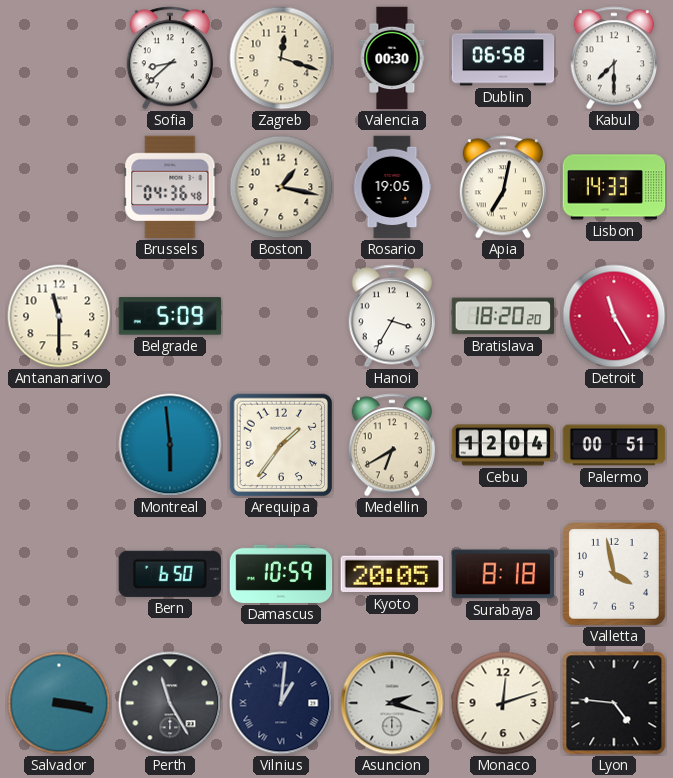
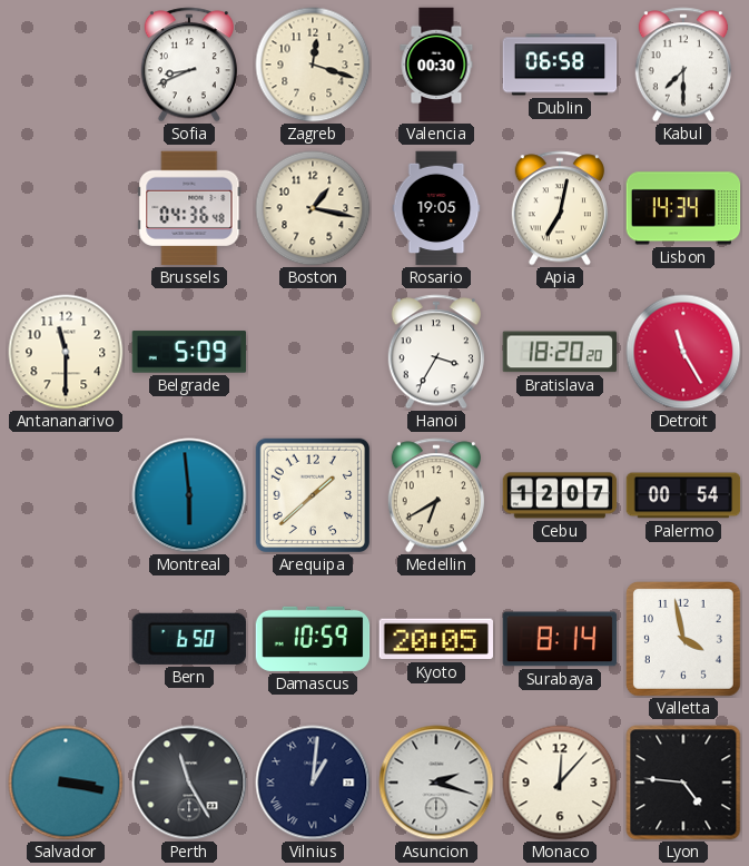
Sofia: 8:38 -> 8:41
Lisbon: 14:33 -> 14:34
Arequipa: 1:36 -> 1:38
Cebu: 12:04 -> 12:07
Palermo: 00:51 -> 00:54
Surabaya: 8:18 -> 8:14
Monaco: 12:12 -> 12:07
